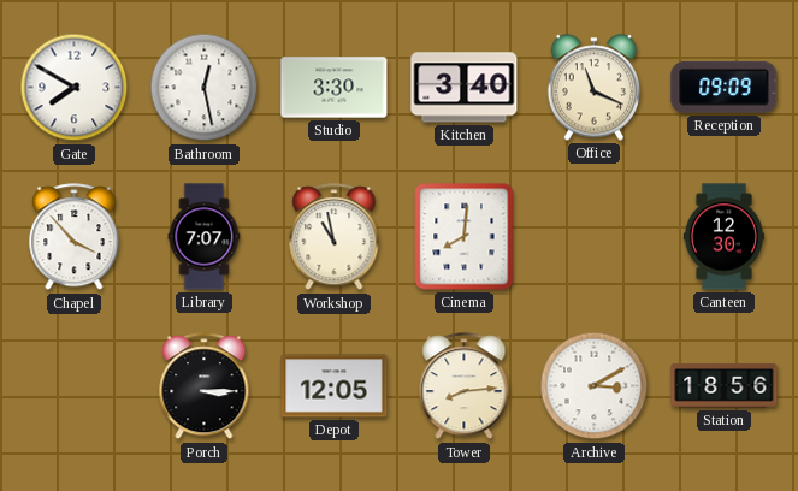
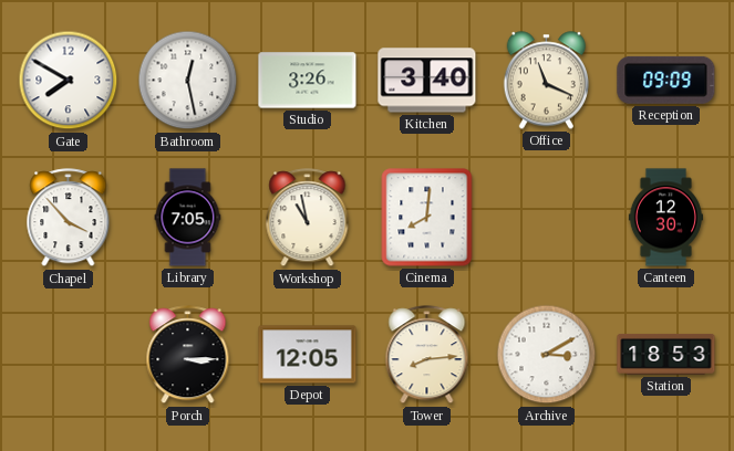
Studio: 3:30 -> 3:26
Library: 7:07 -> 7:05
Station: 18:56 -> 18:53
